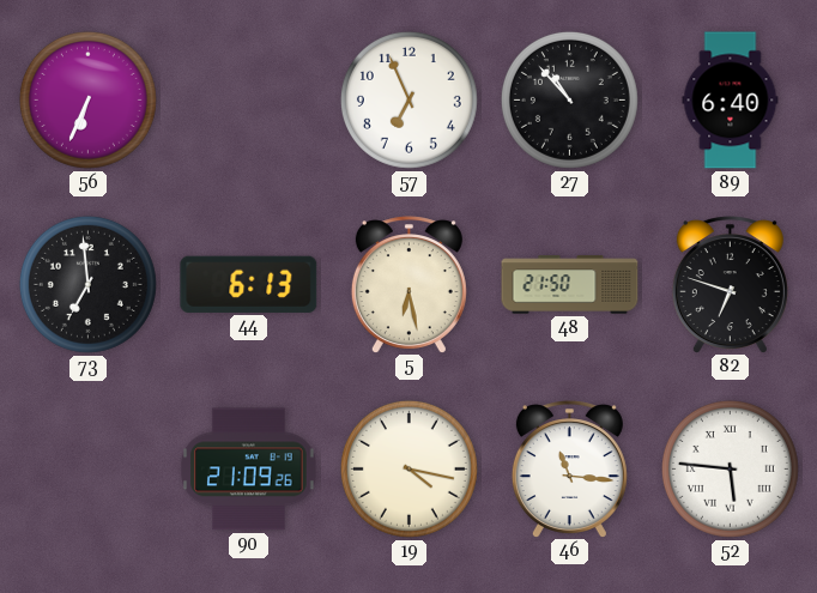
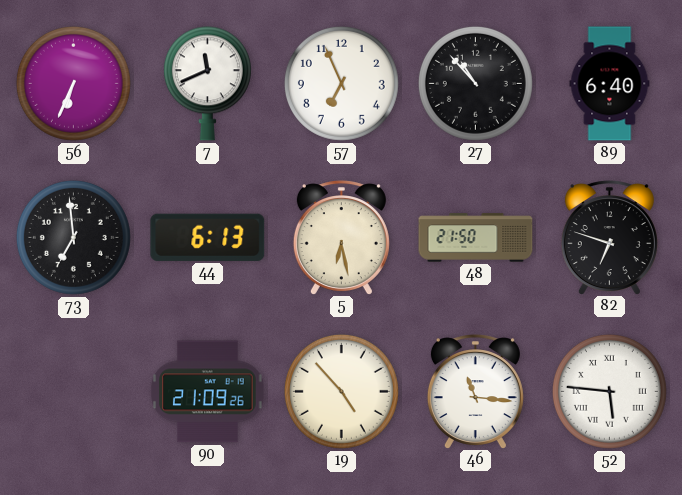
7: none -> 11:41
19: 4:17 -> 4:53
